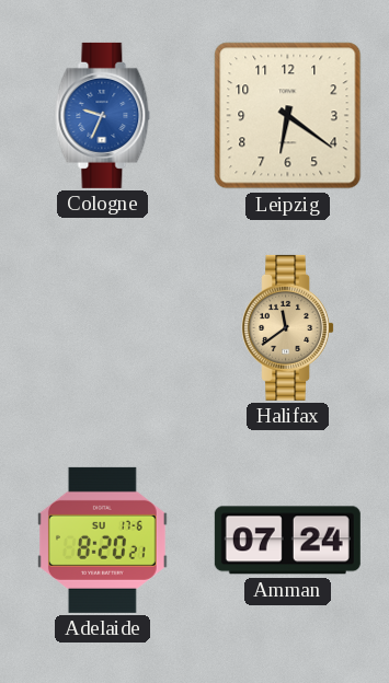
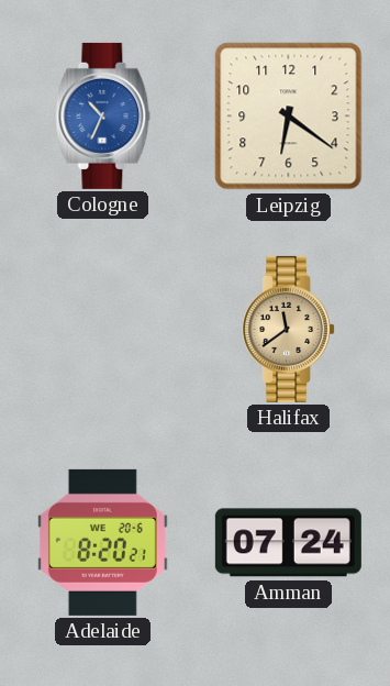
Cologne: 9:34 -> 10:34
Adelaide date: SU 17-6 -> WE 20-6
